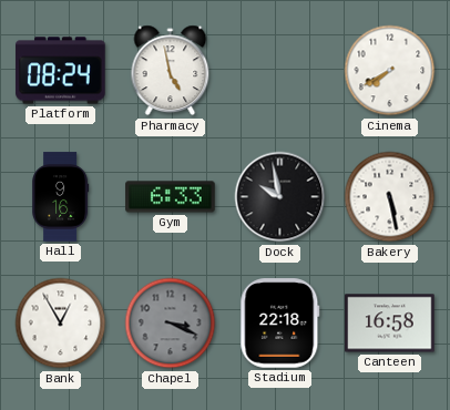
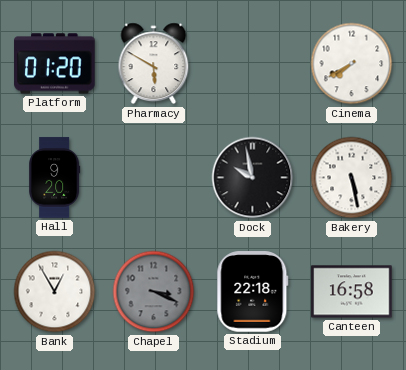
Platform: 08:24 -> 01:20
Pharmacy: 4:58 -> 5:50
Hall: 9:16 -> 9:20
Gym: 6:33 -> none
